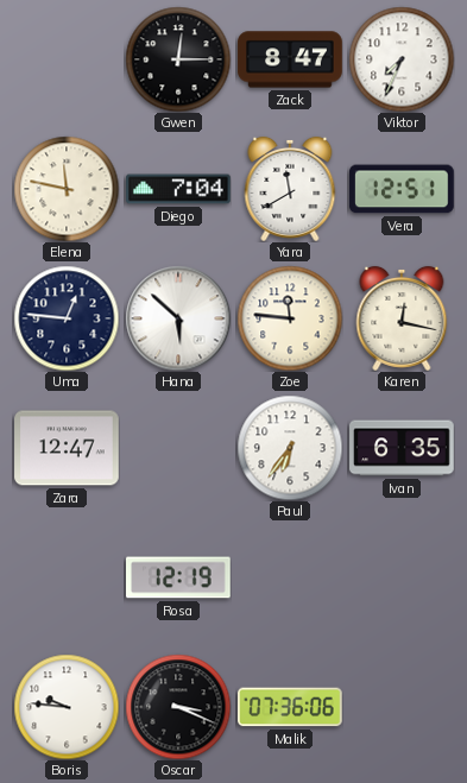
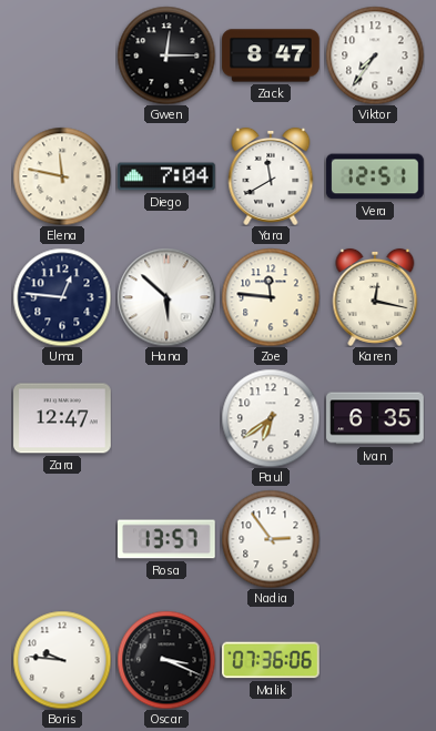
Viktor: 7:34 -> 7:36
Paul: 6:36 -> 6:39
Rosa: 12:19 -> 13:57
Nadia: none -> 2:54
